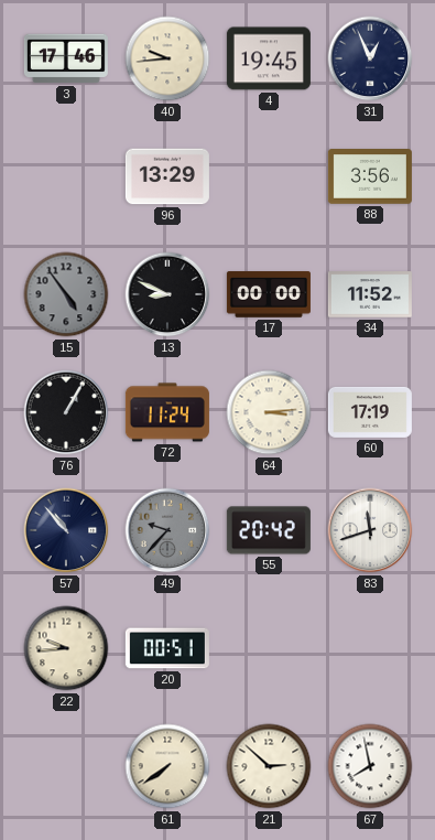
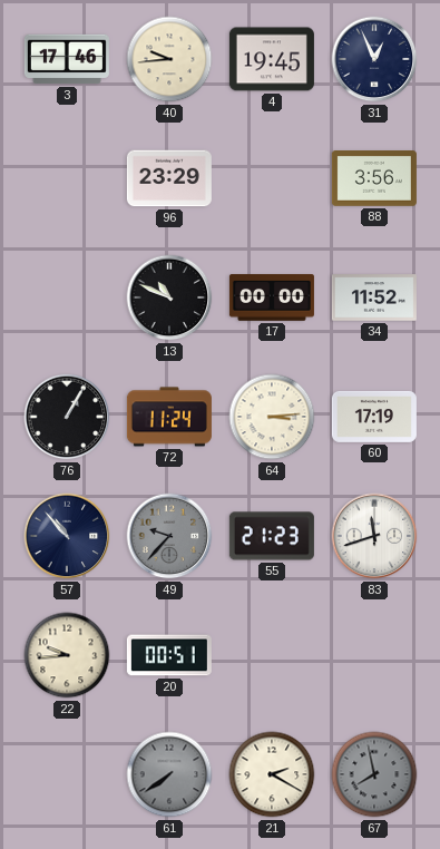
96: 13:29 -> 23:29
15: 4:54 -> none
13: 8:49 -> 10:49
55: 20:42 -> 21:23
61 dial: cream -> grey
21: 2:52 -> 2:20
67 dial: white -> grey
